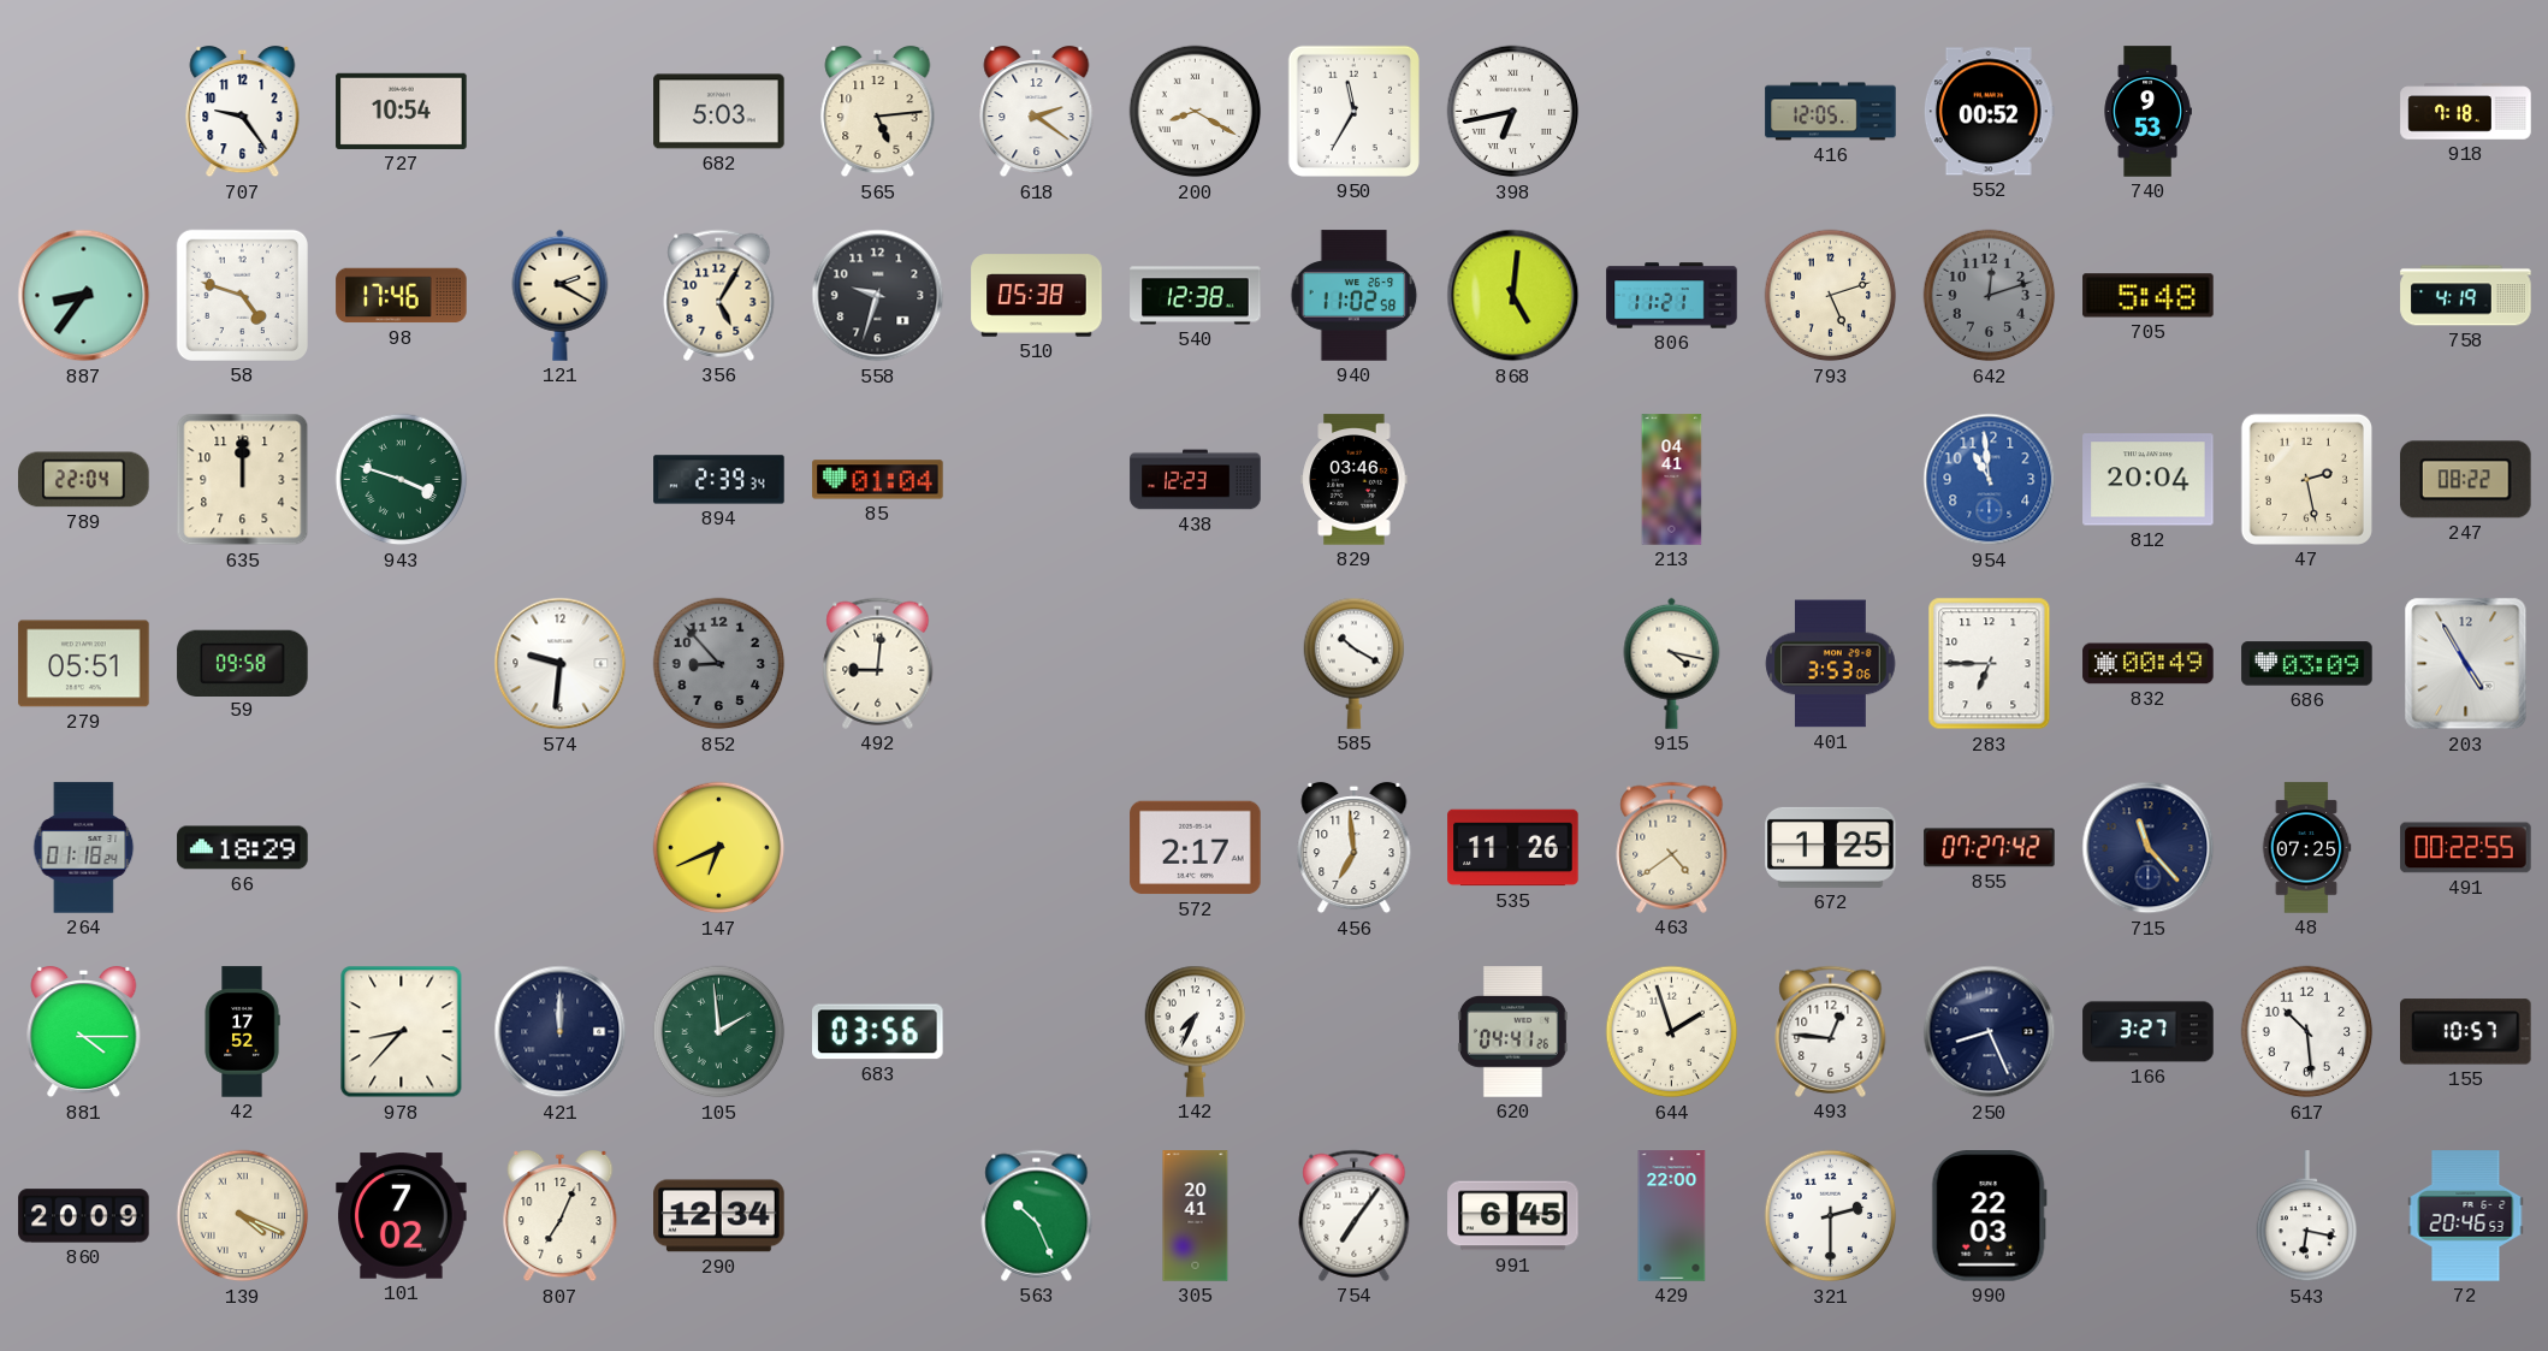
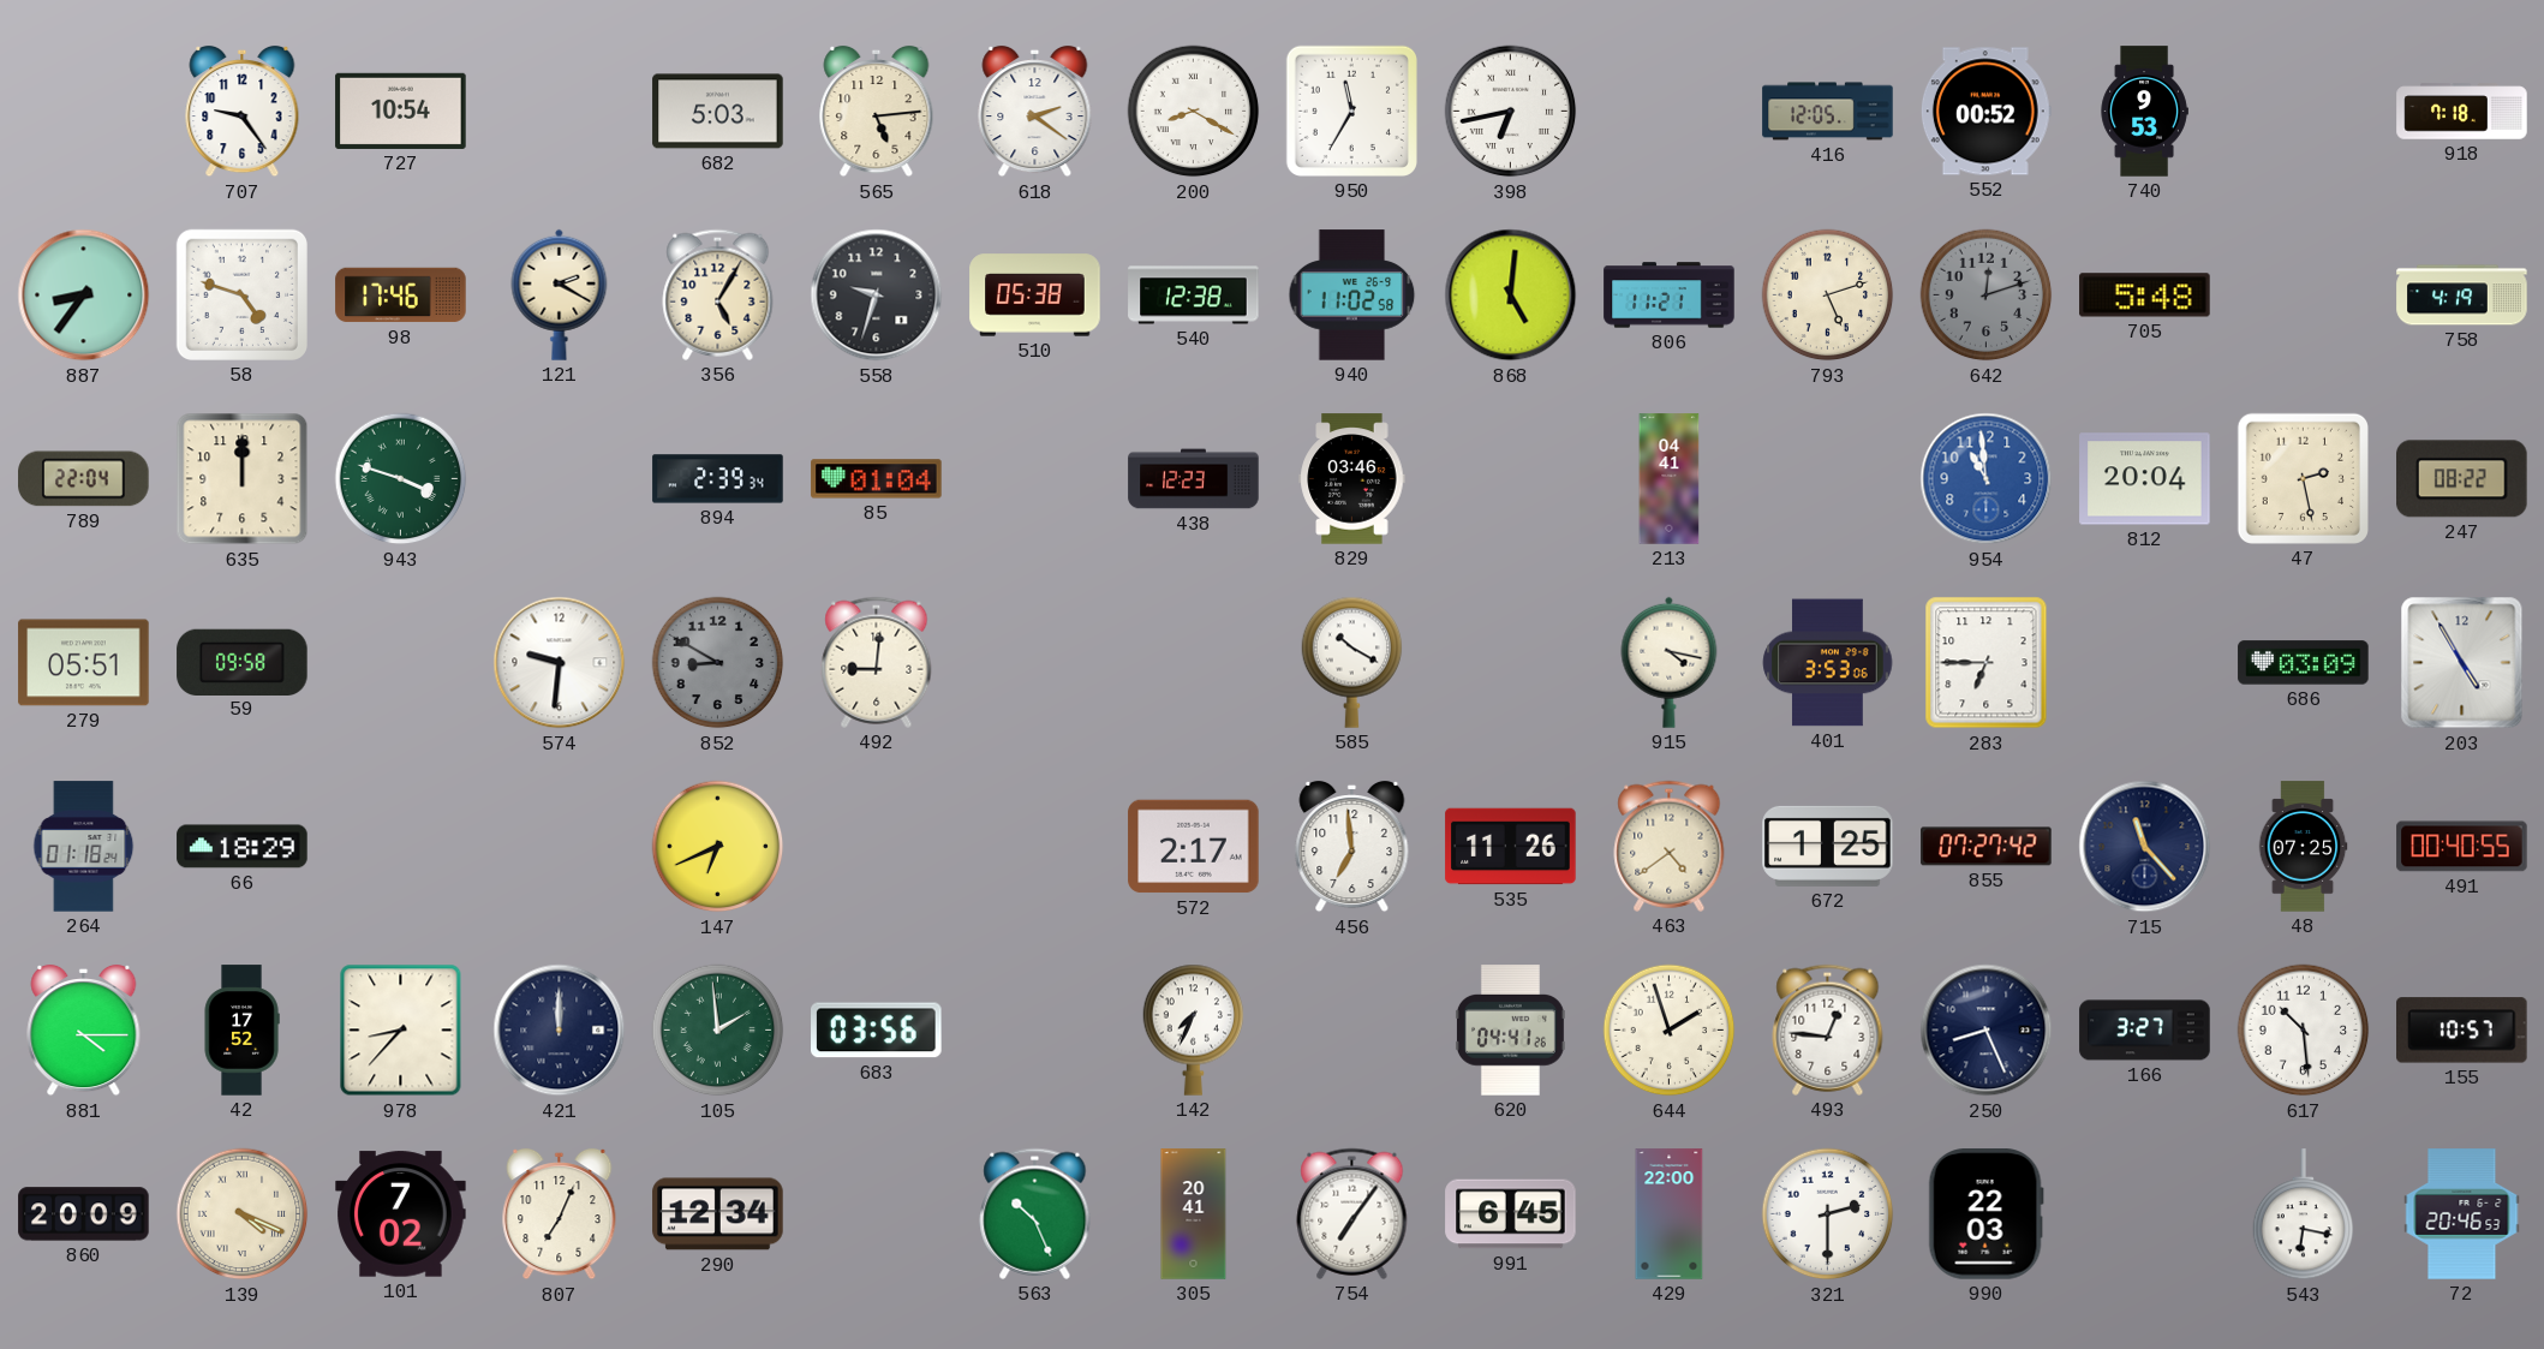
852: 8:53 -> 8:50
832: 00:49 -> none
491: 00:22 -> 00:40
